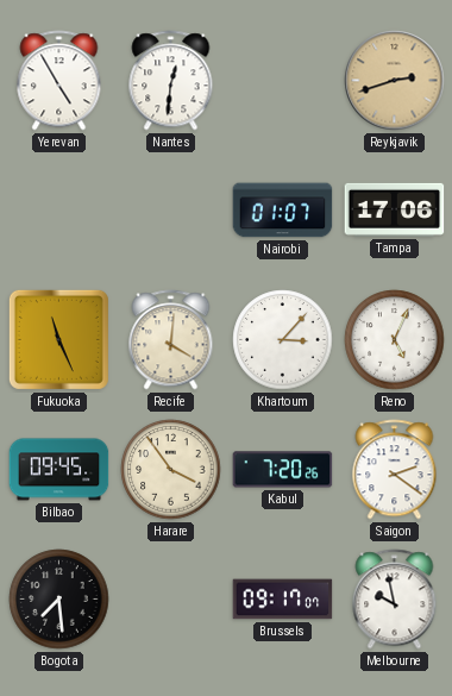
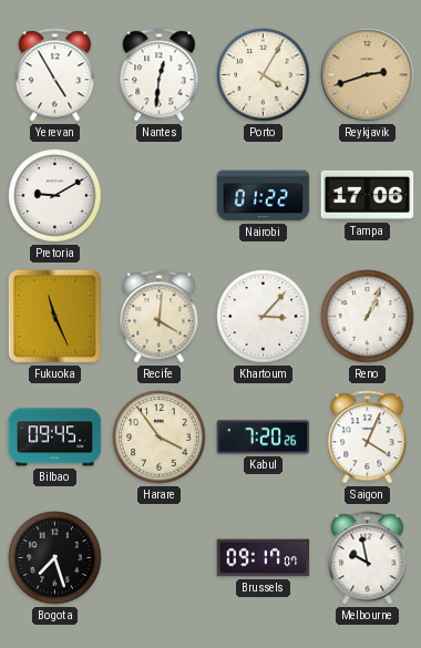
Porto: none -> 4:05
Pretoria: none -> 9:10
Nairobi: 01:07 -> 01:22
Reno: 5:04 -> 1:04
Saigon: 2:21 -> 4:04
Bogota: 7:29 -> 7:27
